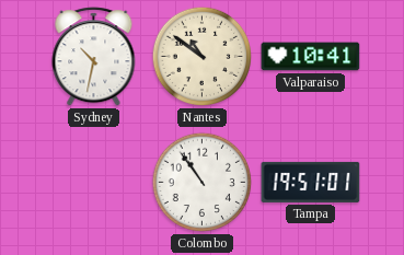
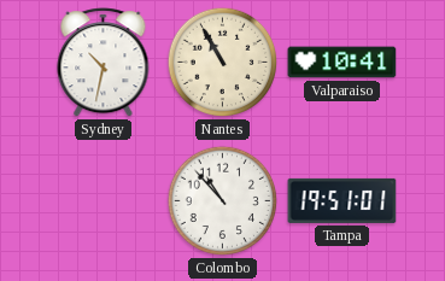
Nantes: 10:51 -> 10:55
Colombo: 10:54 -> 10:53
